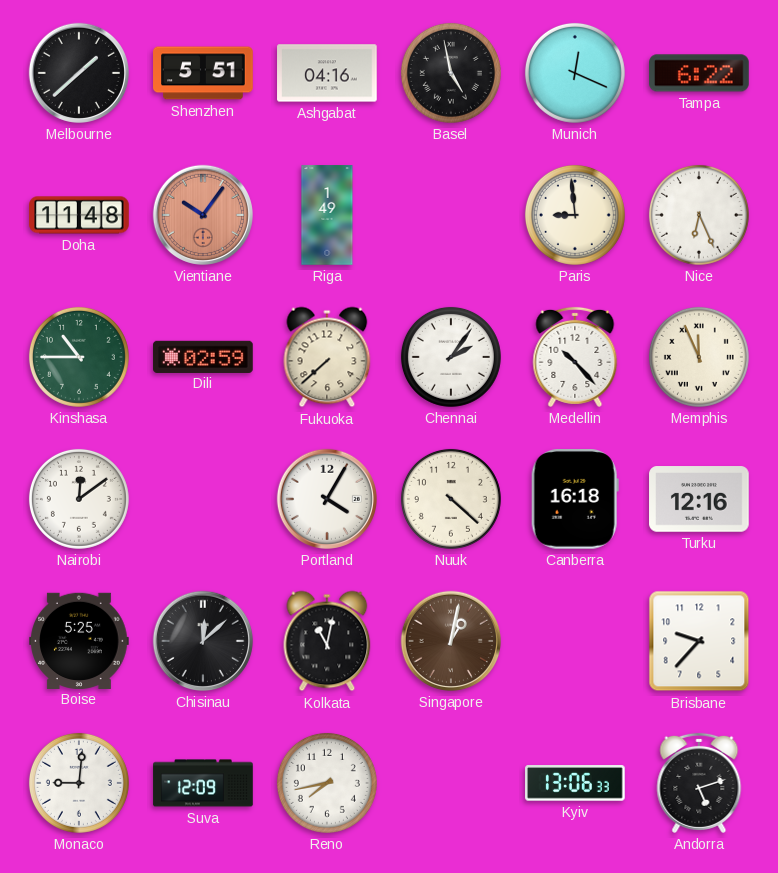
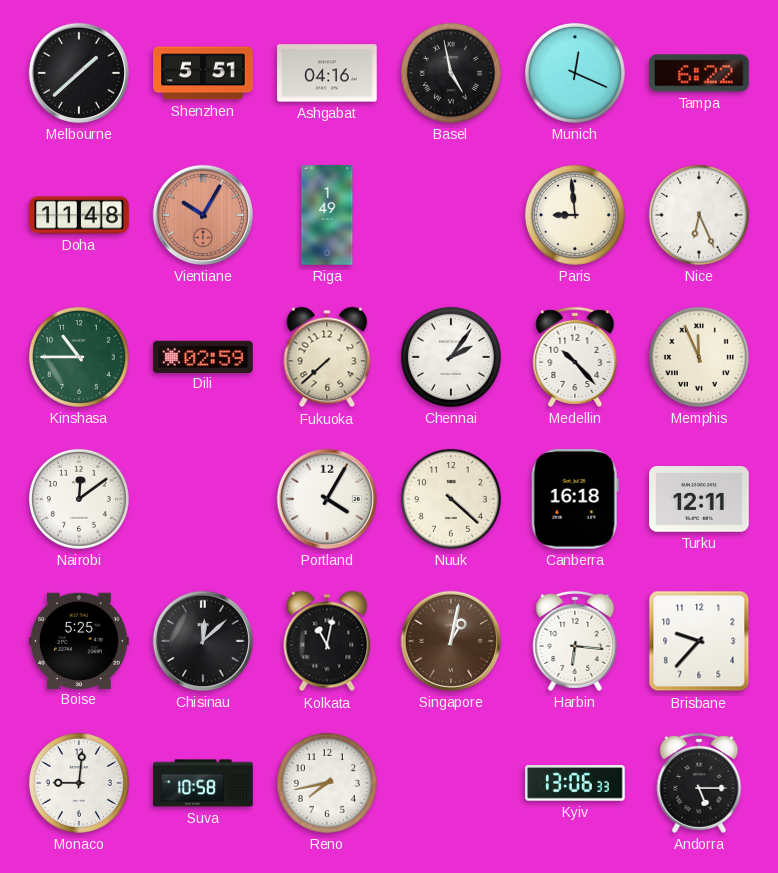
Vientiane: 10:06 -> 10:05
Turku: 12:16 -> 12:11
Harbin: none -> 6:16
Suva: 12:09 -> 10:58
Andorra: 5:12 -> 5:15
